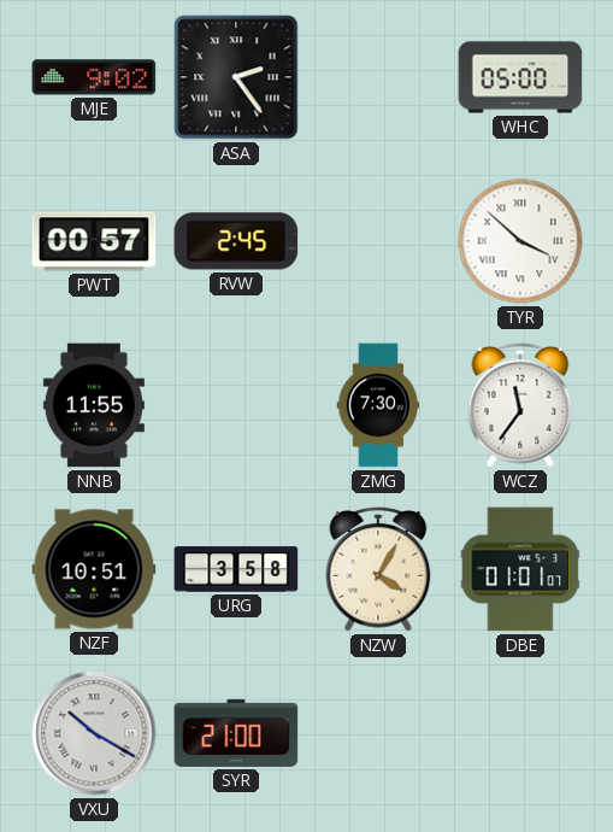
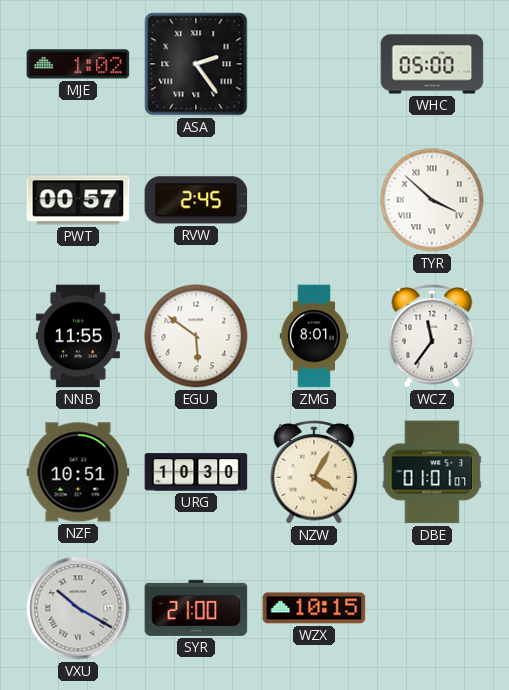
MJE: 9:02 -> 1:02
EGU: none -> 5:51
ZMG: 7:30 -> 8:01
URG: 3:58 -> 10:30
WZX: none -> 10:15
